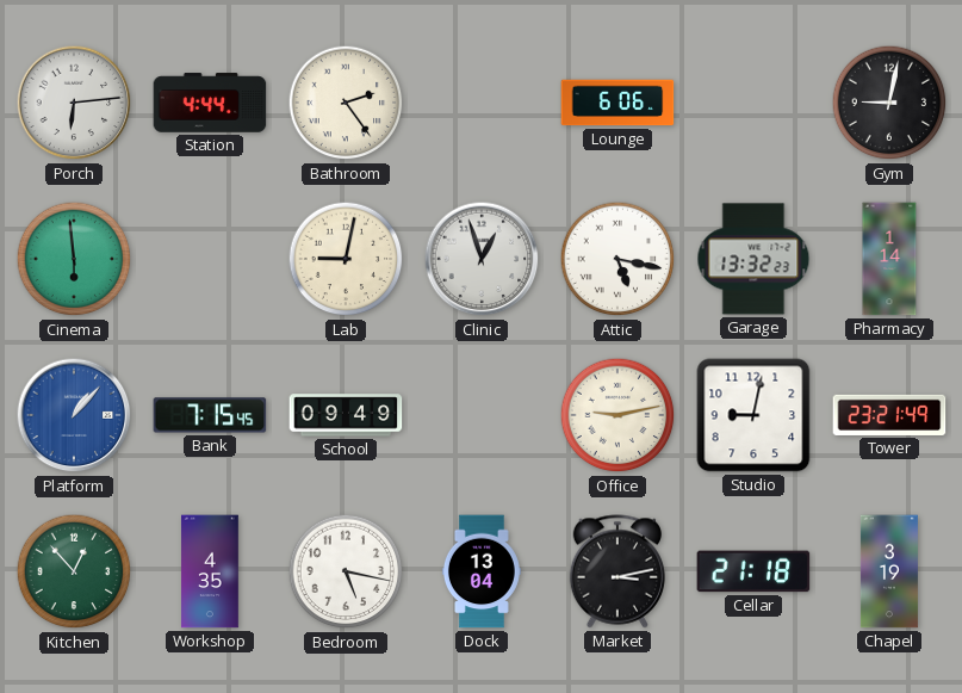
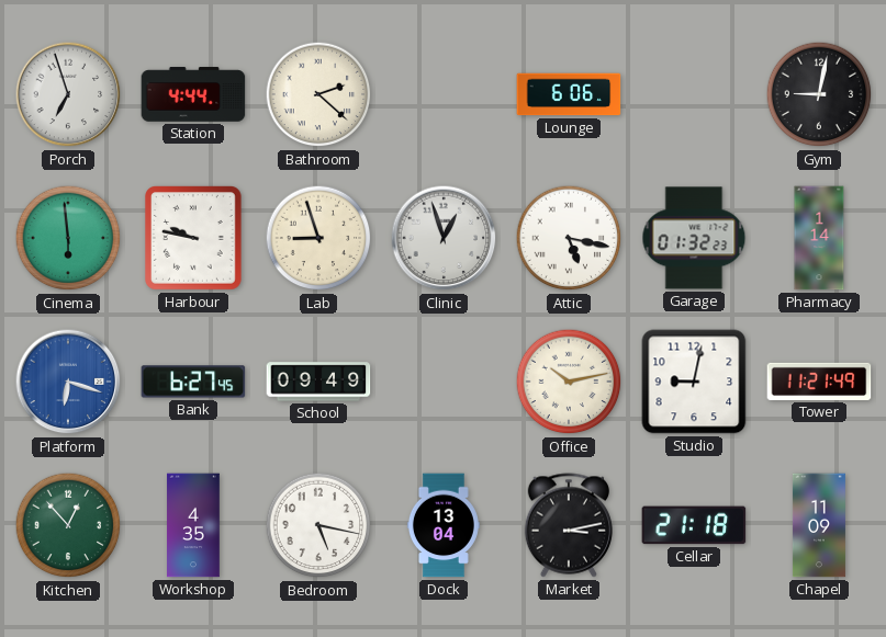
Porch: 6:14 -> 6:57
Bathroom: 2:24 -> 2:22
Harbour: none -> 9:47
Lab: 9:02 -> 8:57
Garage: 13:32 -> 01:32
Platform: 1:07 -> 6:18
Bank: 7:15 -> 6:27
Office: 9:13 -> 10:13
Tower: 23:21 -> 11:21
Chapel: 3:19 -> 11:09
